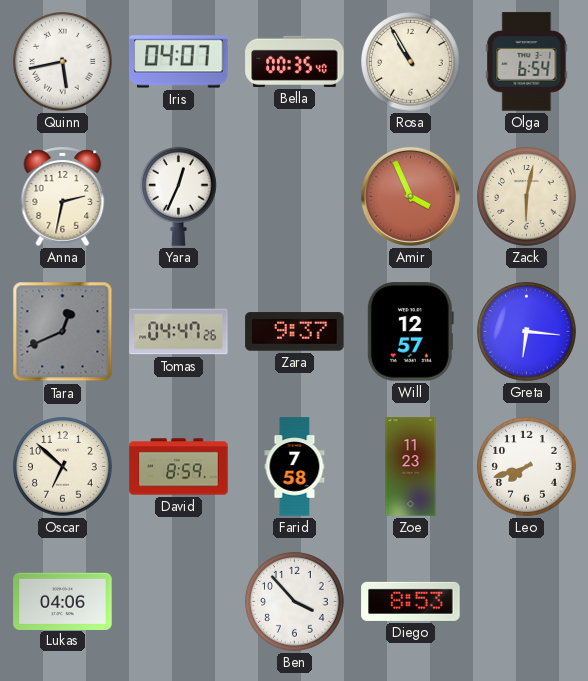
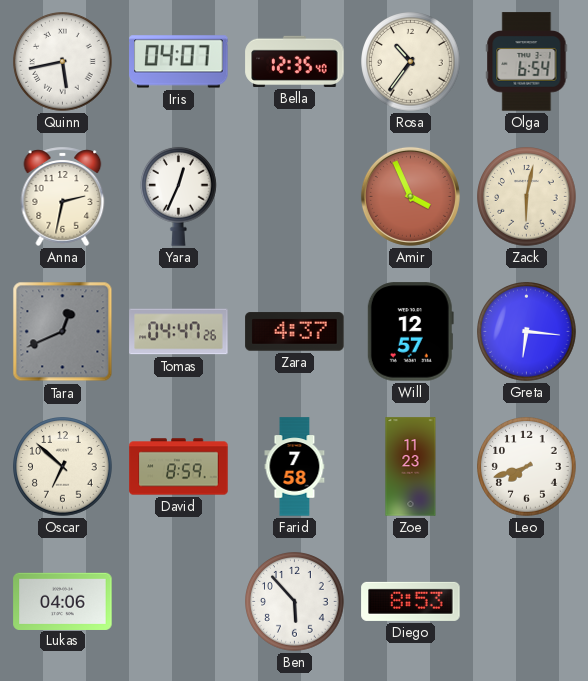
Bella: 00:35 -> 12:35
Rosa: 10:55 -> 10:36
Zara: 9:37 -> 4:37
Ben: 3:53 -> 5:53
